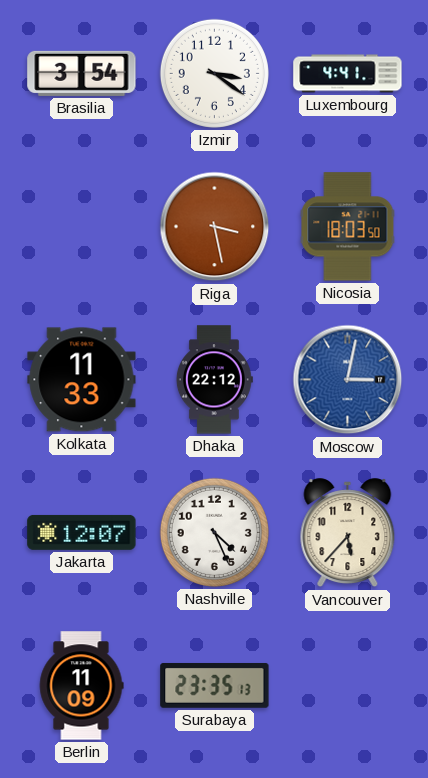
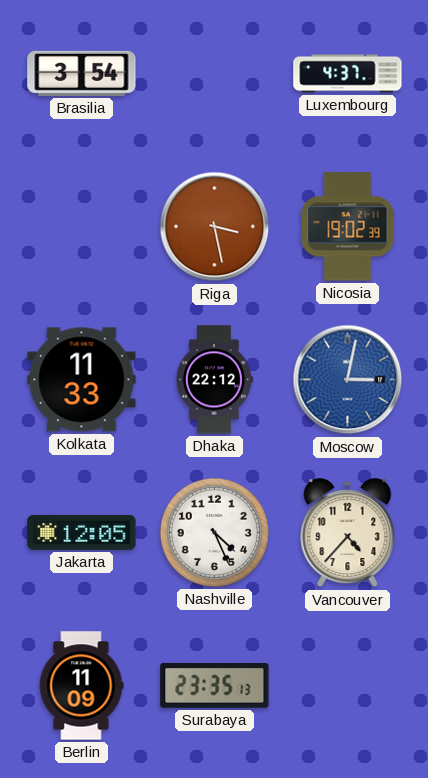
Izmir: 3:21 -> none
Luxembourg: 4:41 -> 4:37
Nicosia: 18:03 -> 19:02
Jakarta: 12:07 -> 12:05
Vancouver: 5:37 -> 4:37
